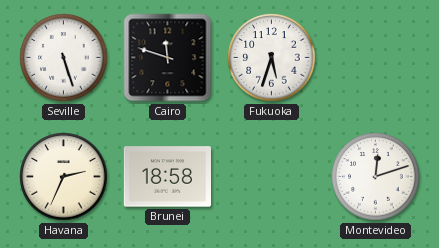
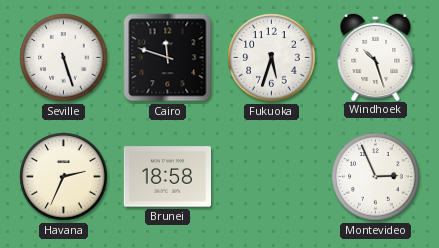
Windhoek: none -> 10:27
Montevideo: 12:12 -> 2:56
